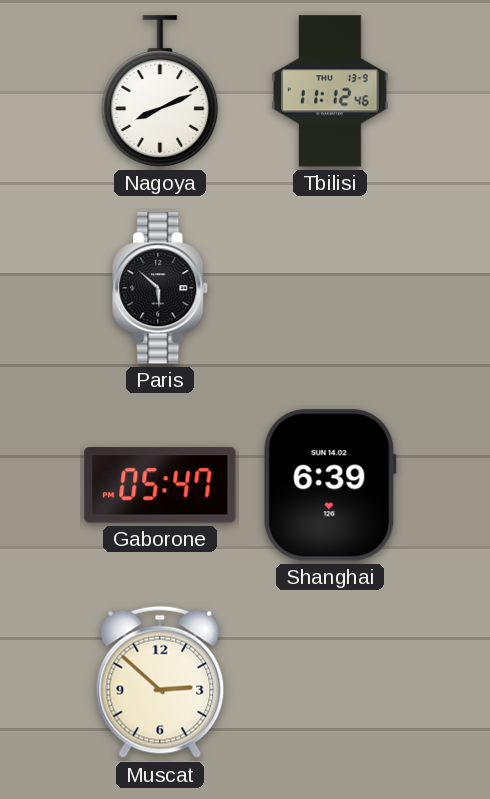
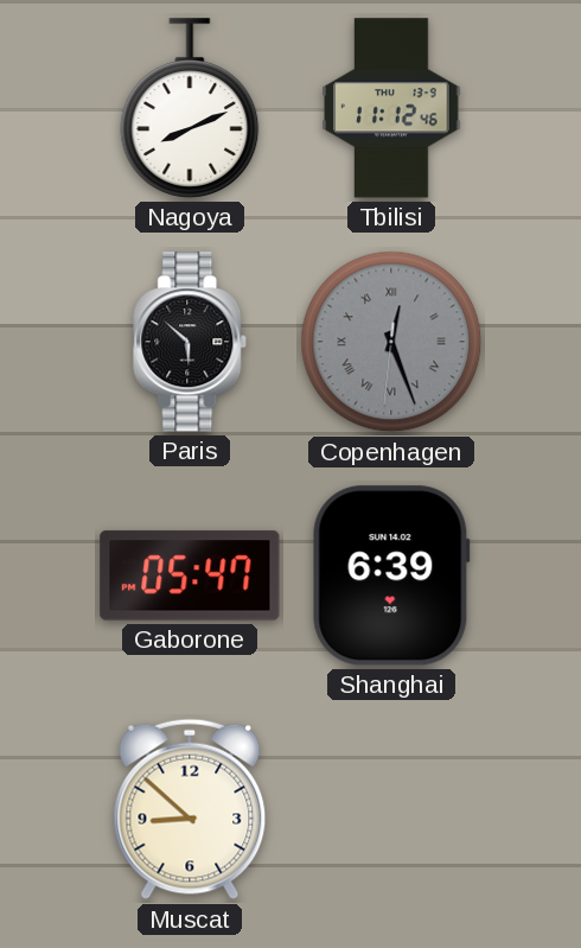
Copenhagen: none -> 12:26
Muscat: 2:52 -> 8:52
